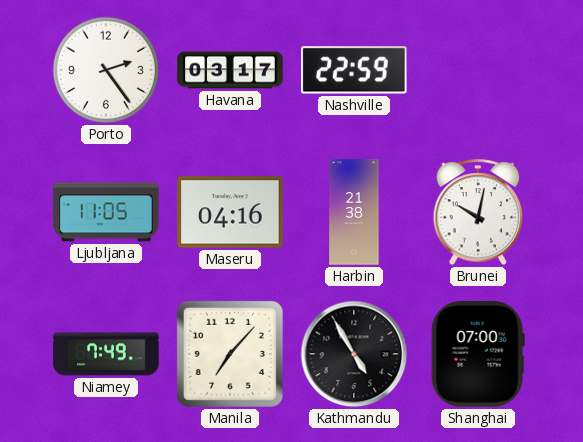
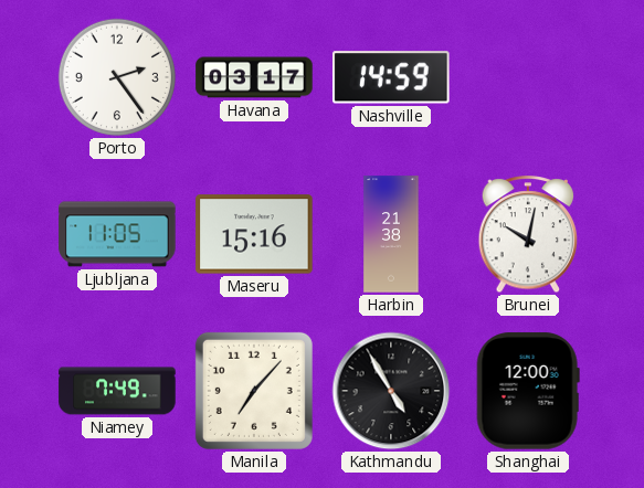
Nashville: 22:59 -> 14:59
Maseru: 04:16 -> 15:16
Shanghai: 07:00 -> 12:00
